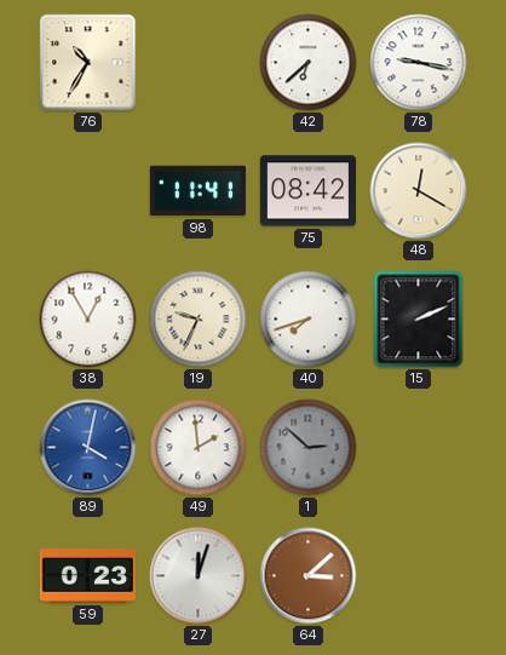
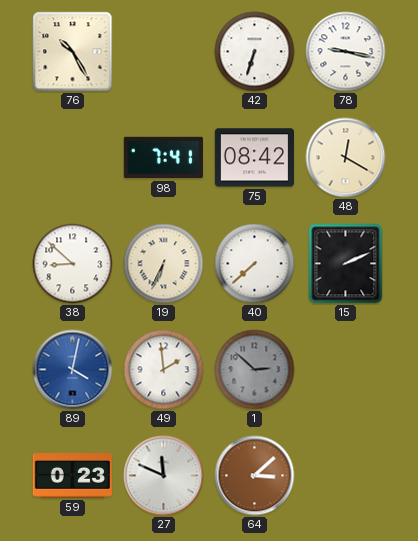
76: 10:35 -> 10:25
42: 6:38 -> 6:33
98: 11:41 -> 7:41
38: 12:55 -> 8:52
19: 9:34 -> 6:34
40: 7:42 -> 7:38
27: 12:03 -> 11:49
